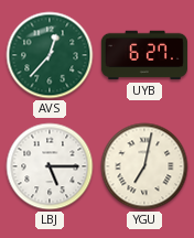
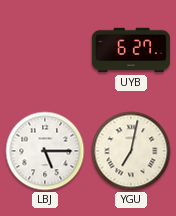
AVS: 12:37 -> none
